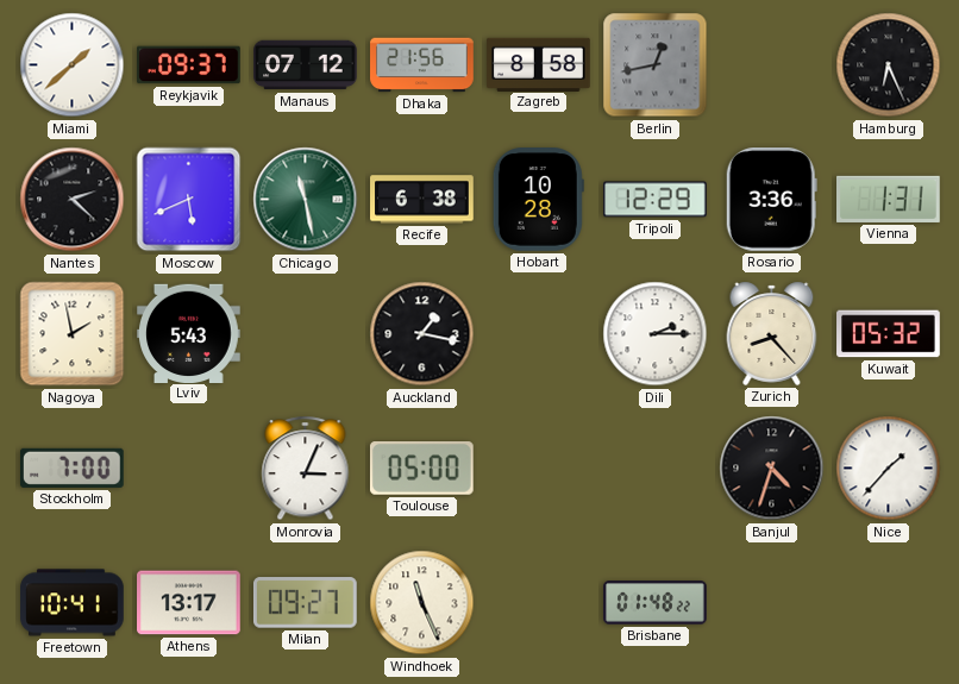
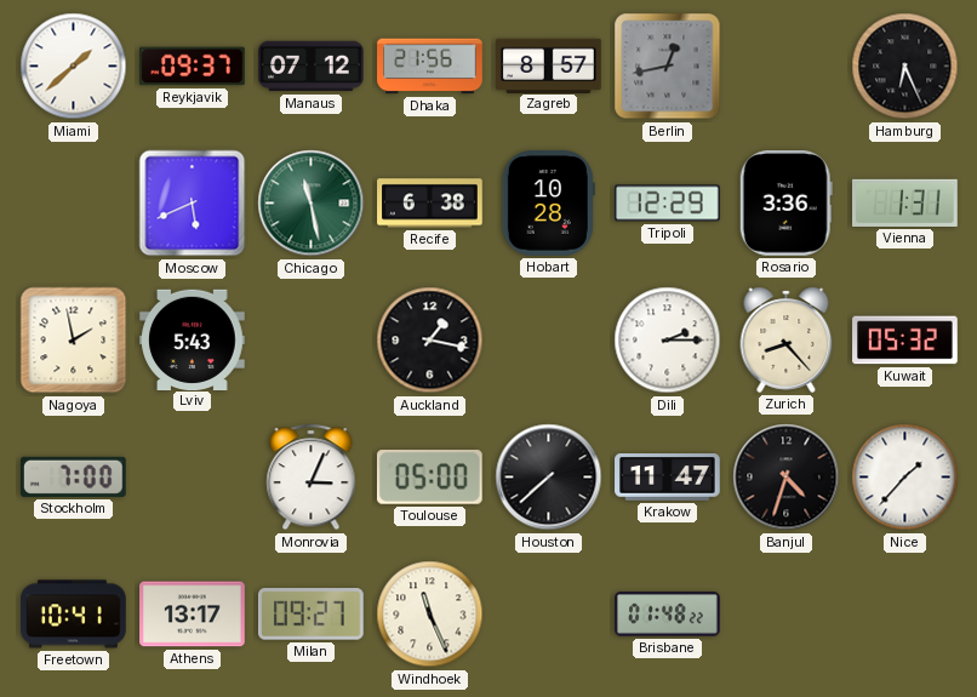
Zagreb: 8:58 -> 8:57
Nantes: 2:22 -> none
Houston: none -> 7:38
Krakow: none -> 11:47
